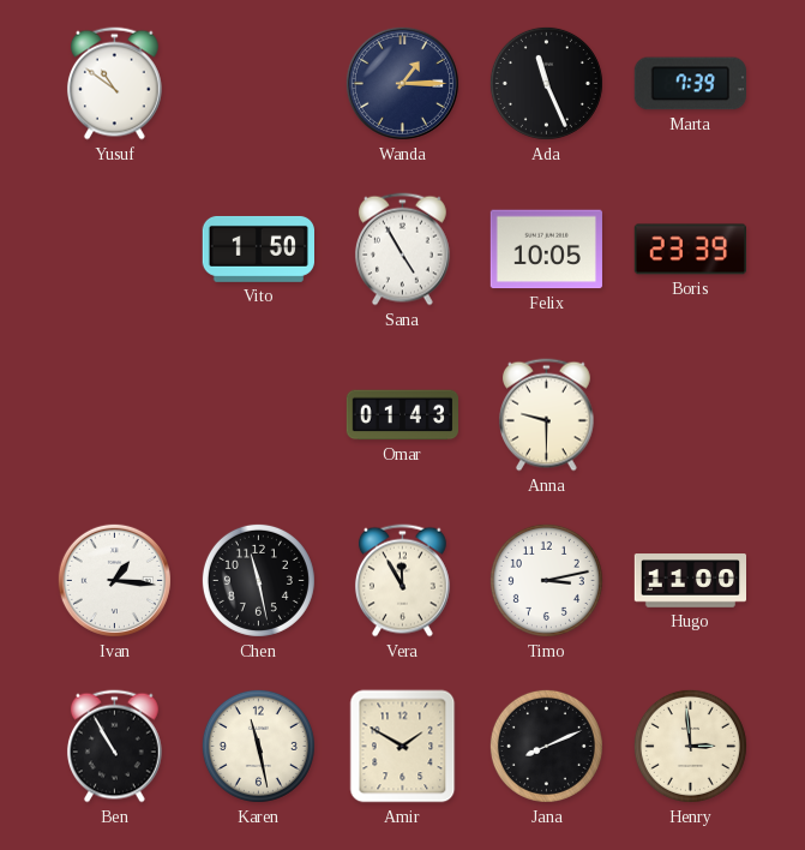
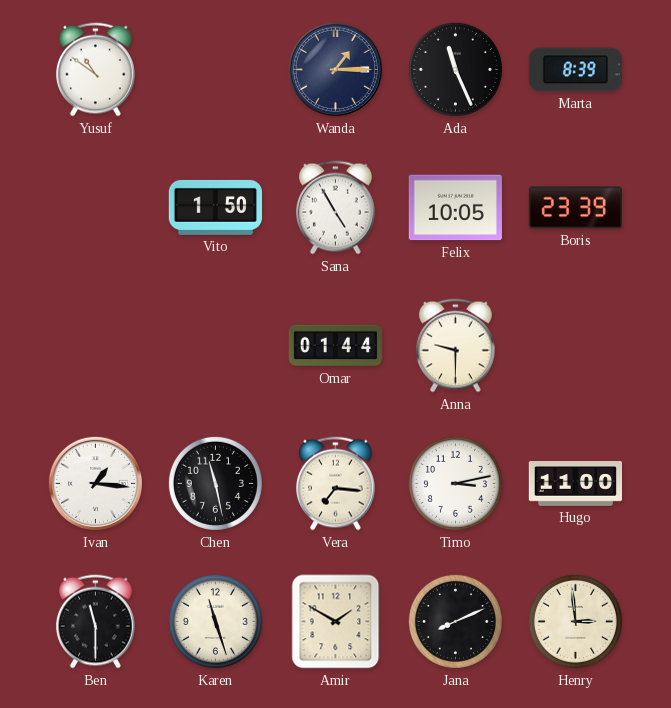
Marta: 7:39 -> 8:39
Omar: 01:43 -> 01:44
Vera: 11:55 -> 7:16
Ben: 10:55 -> 11:30
Karen: 11:28 -> 11:27
